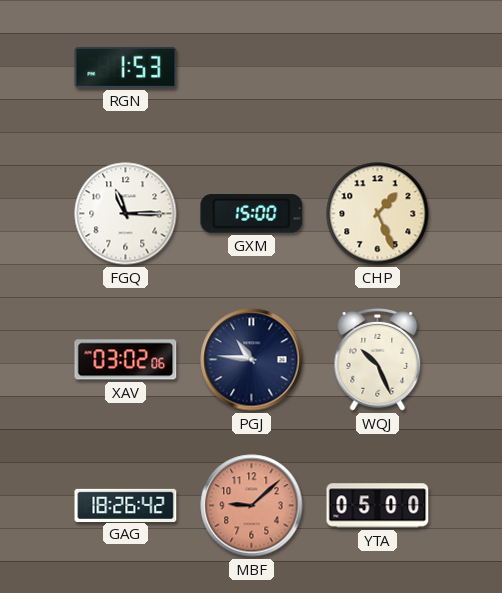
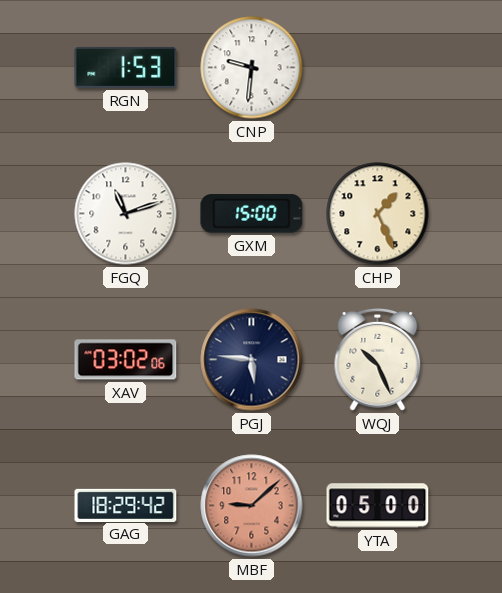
CNP: none -> 9:31
FGQ: 11:15 -> 11:12
PGJ: 10:46 -> 5:46
GAG: 18:26 -> 18:29
